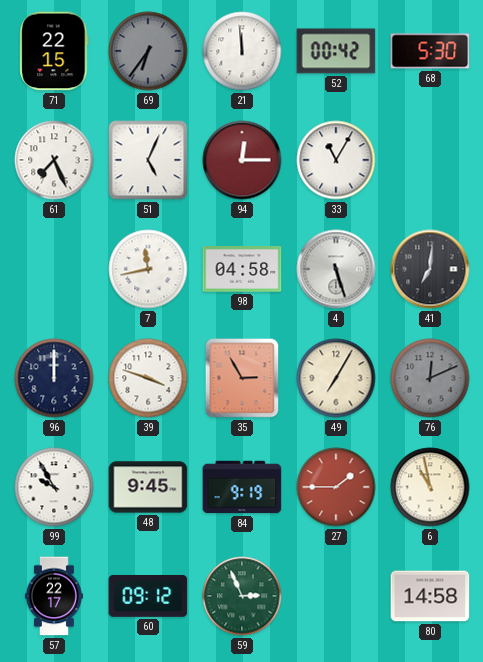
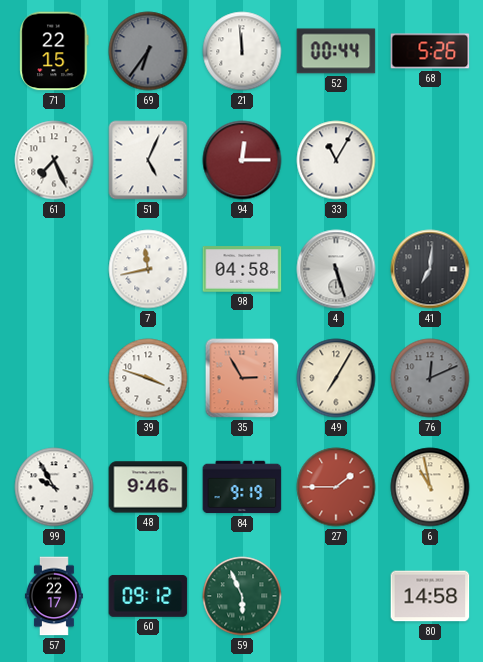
52: 00:42 -> 00:44
68: 5:30 -> 5:26
96: 12:00 -> none
48: 9:45 -> 9:46
59: 2:56 -> 5:56
